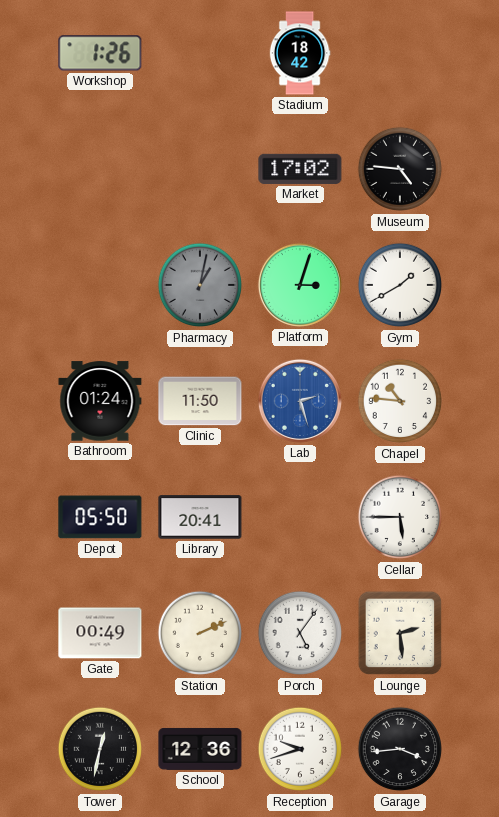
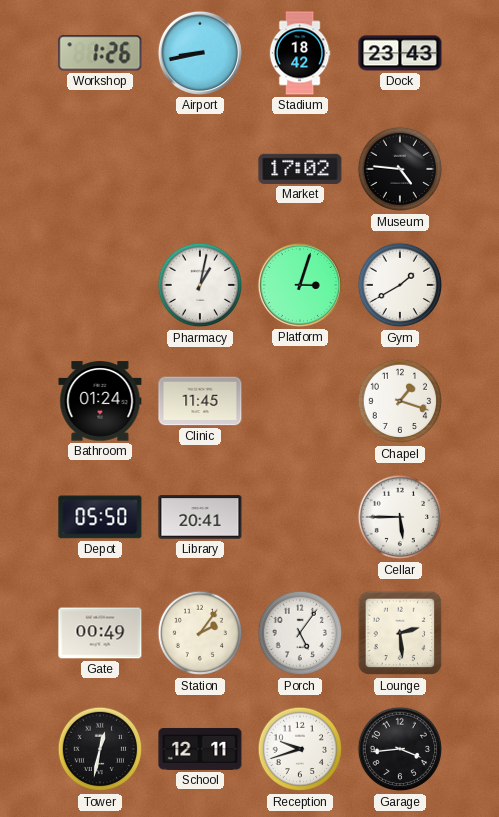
Airport: none -> 8:43
Dock: none -> 23:43
Pharmacy dial: grey -> white
Clinic: 11:50 -> 11:45
Lab: 2:27 -> none
Chapel: 10:46 -> 1:18
Station: 2:11 -> 2:06
School: 12:36 -> 12:11
